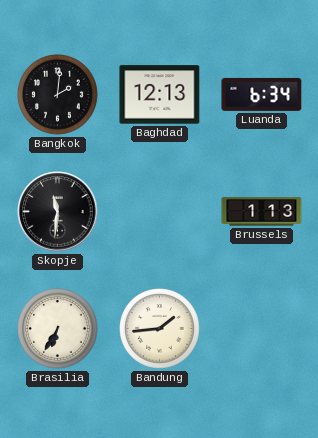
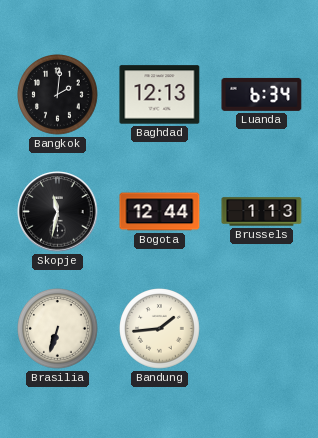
Skopje: 11:31 -> 11:32
Bogota: none -> 12:44
Brasilia: 6:35 -> 6:33
